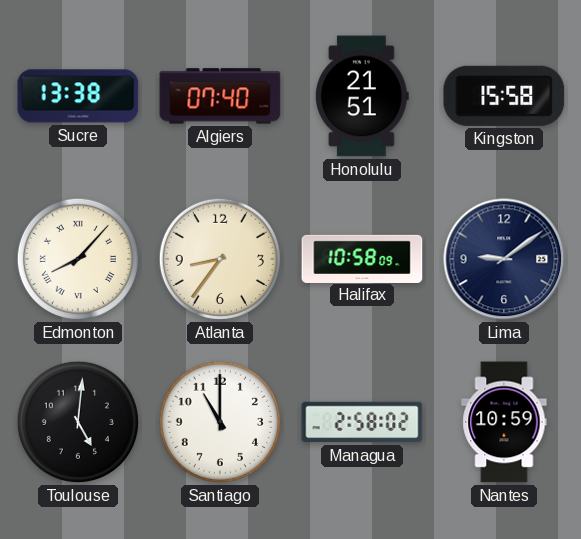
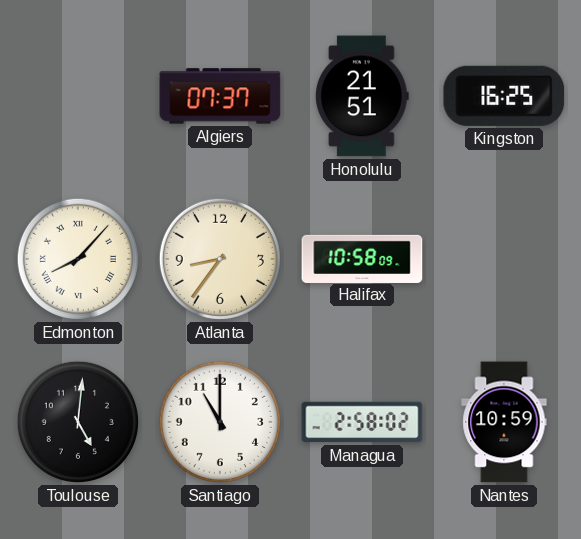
Sucre: 13:38 -> none
Algiers: 07:40 -> 07:37
Kingston: 15:58 -> 16:25
Lima: 9:09 -> none
